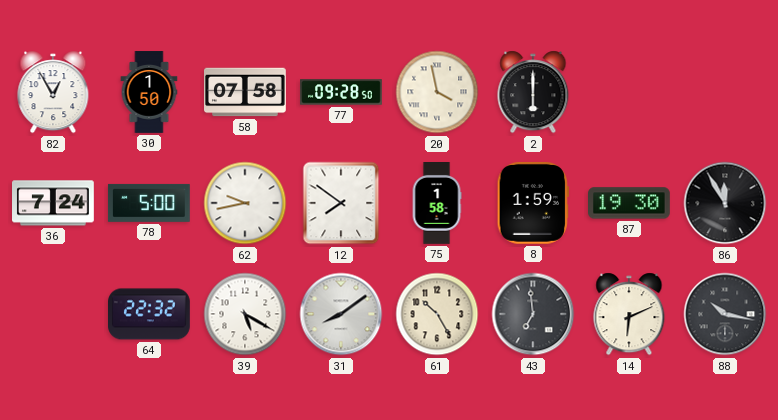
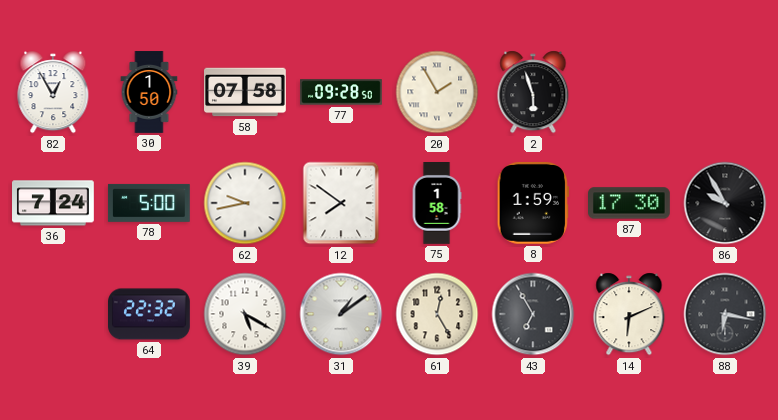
20: 3:58 -> 1:55
2: 6:00 -> 5:57
87: 19:30 -> 17:30
86: 11:55 -> 9:55
31: 8:09 -> 1:09
61: 10:25 -> 12:25
43: 6:59 -> 6:55
88: 10:17 -> 6:17
